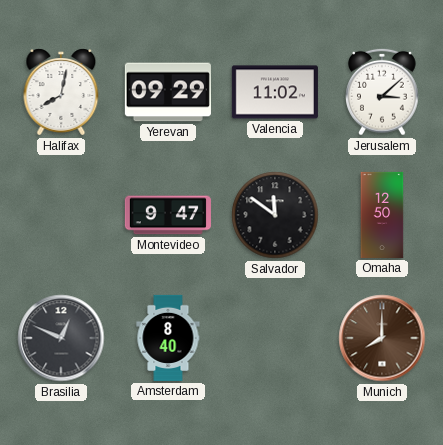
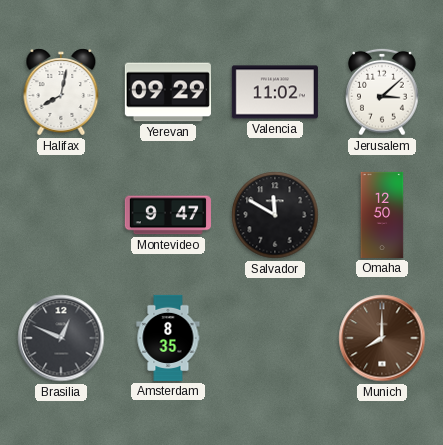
Salvador: 11:51 -> 11:50
Amsterdam: 8:40 -> 8:35
